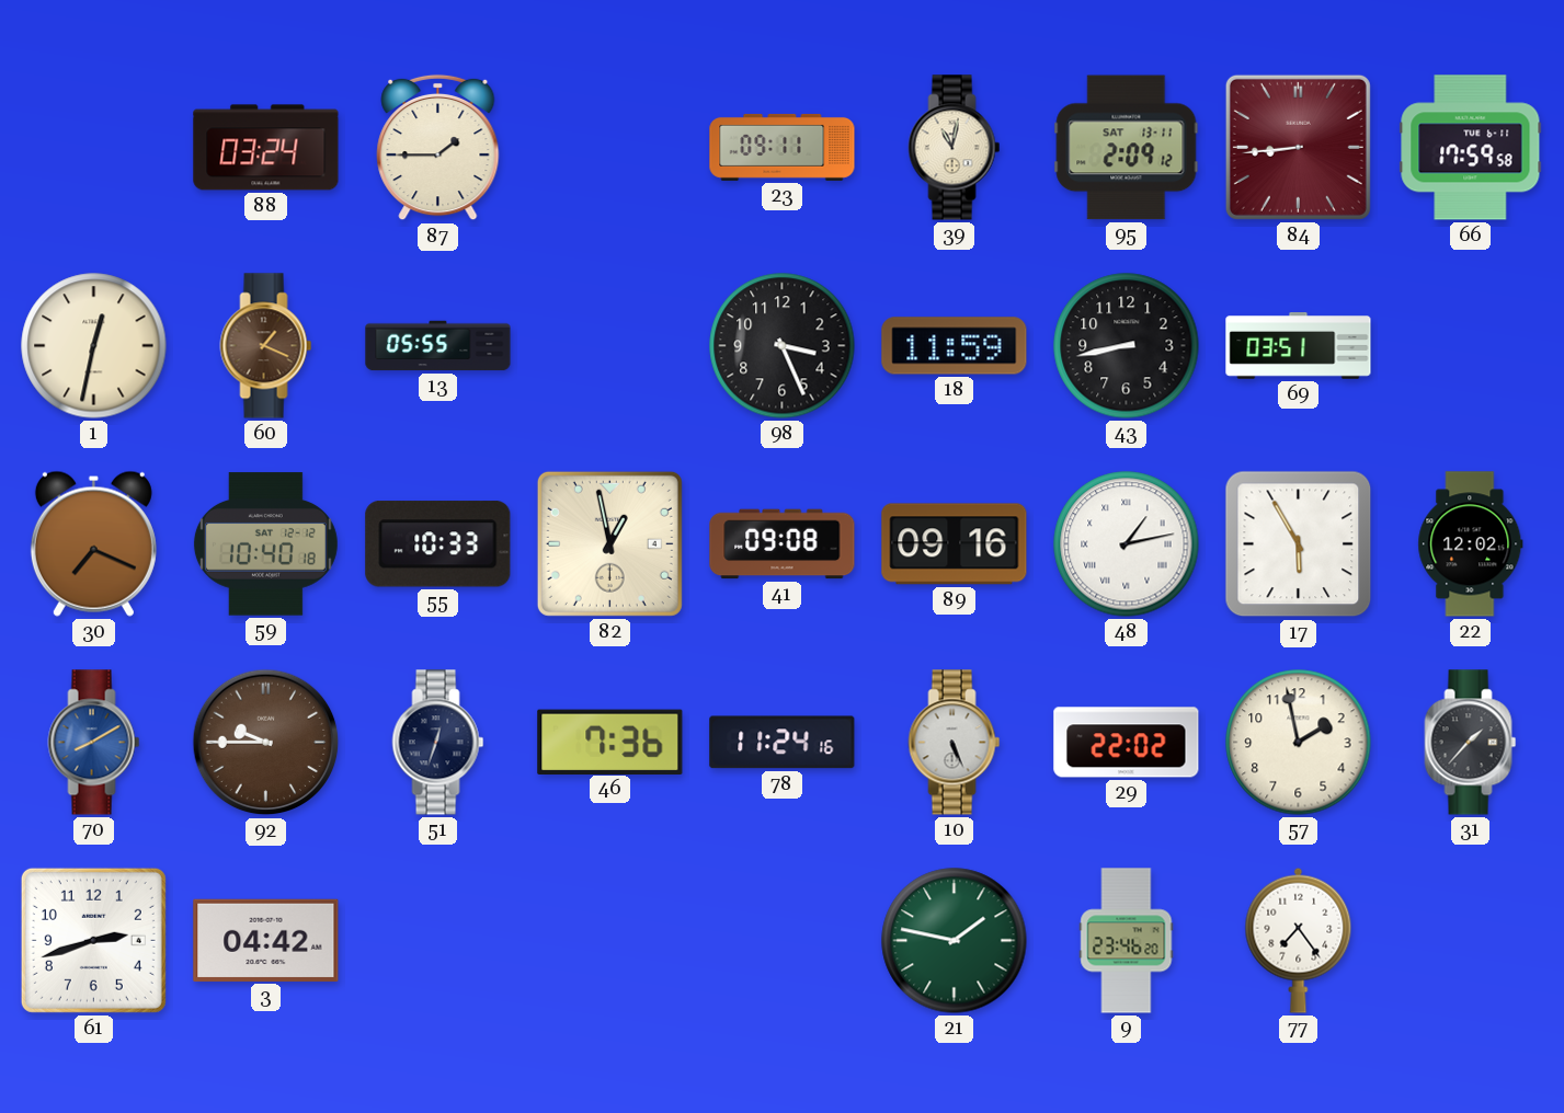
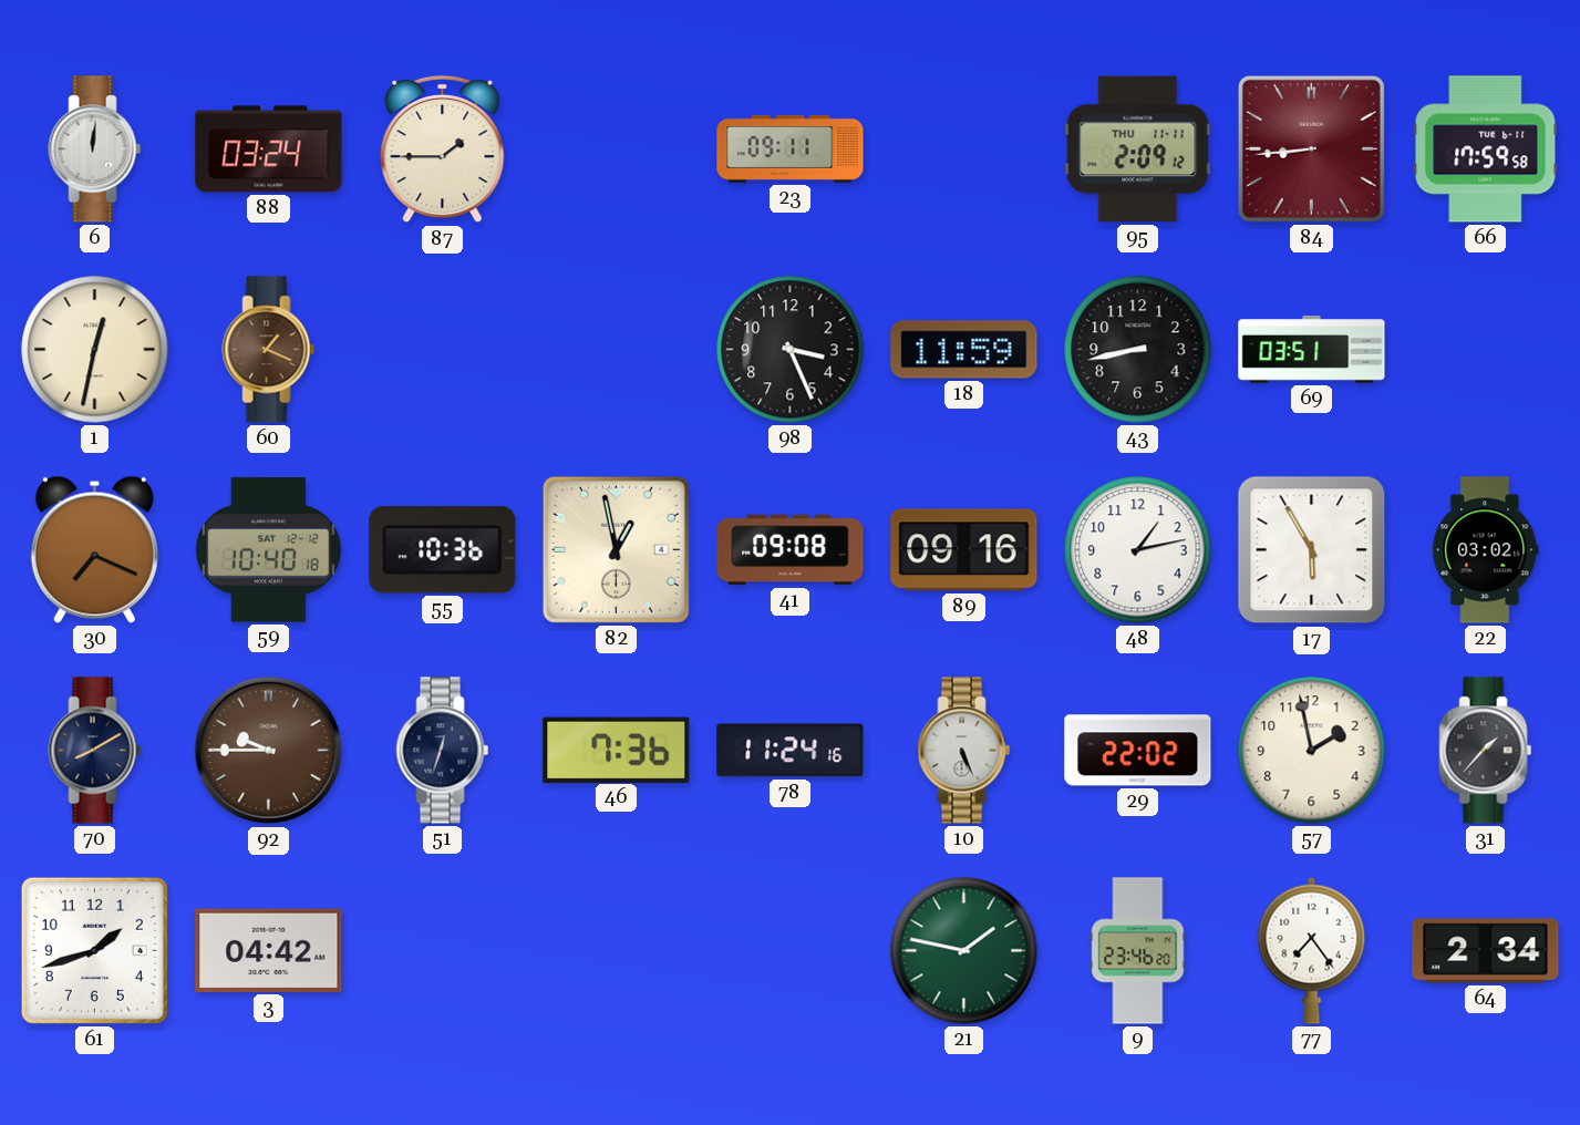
6: none -> 12:01
39: 11:02 -> none
95 date: SAT 13-11 -> THU 11-11
13: 05:55 -> none
55: 10:33 -> 10:36
48 numerals: Roman -> Arabic
22: 12:02 -> 03:02
70 dial: blue -> navy
61: 2:42 -> 1:42
64: none -> 2:34
